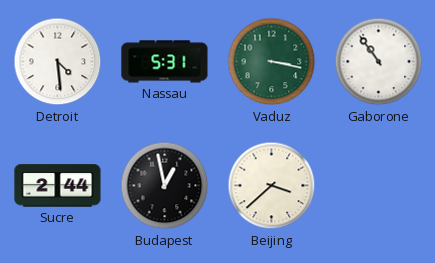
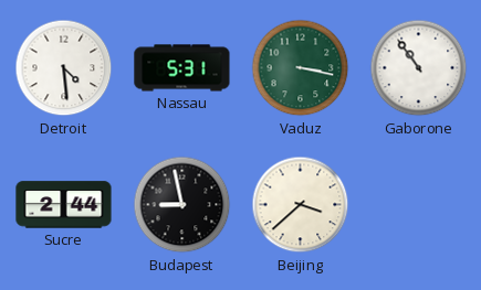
Budapest: 12:58 -> 8:58
